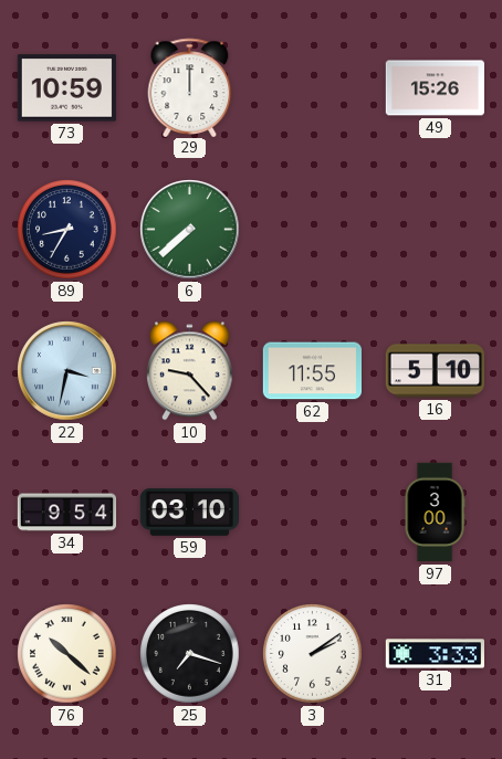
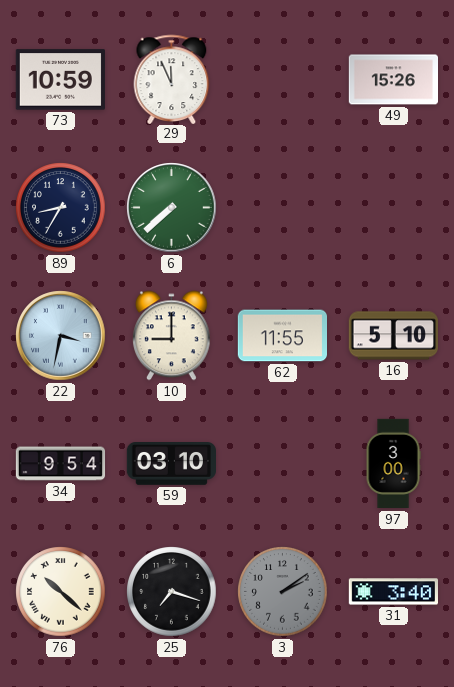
29: 12:00 -> 11:56
10: 9:23 -> 9:00
3 dial: white -> grey
31: 3:33 -> 3:40
